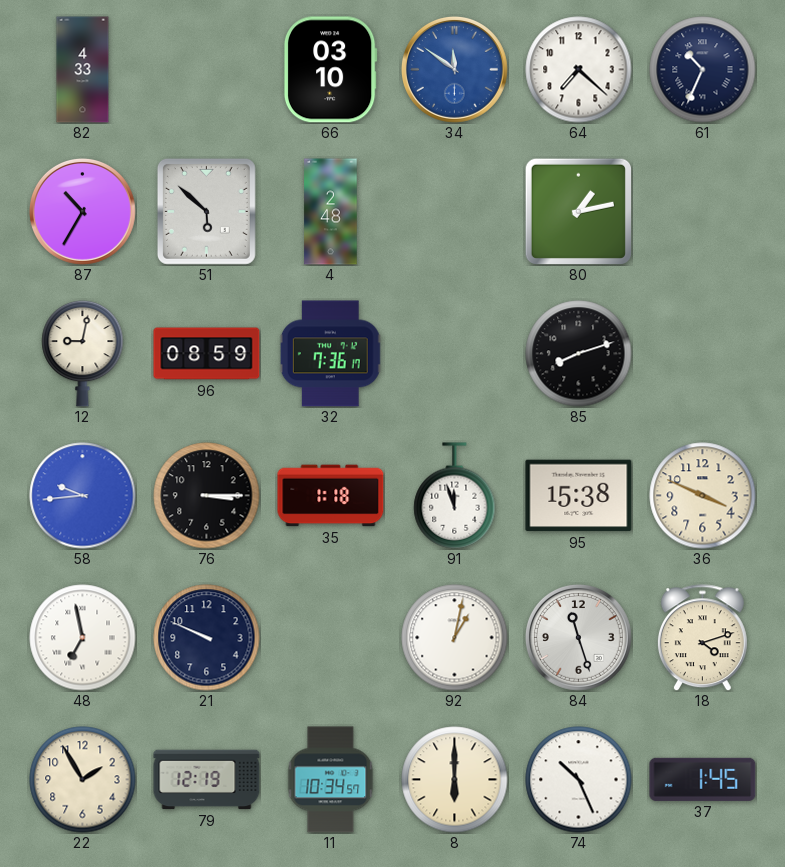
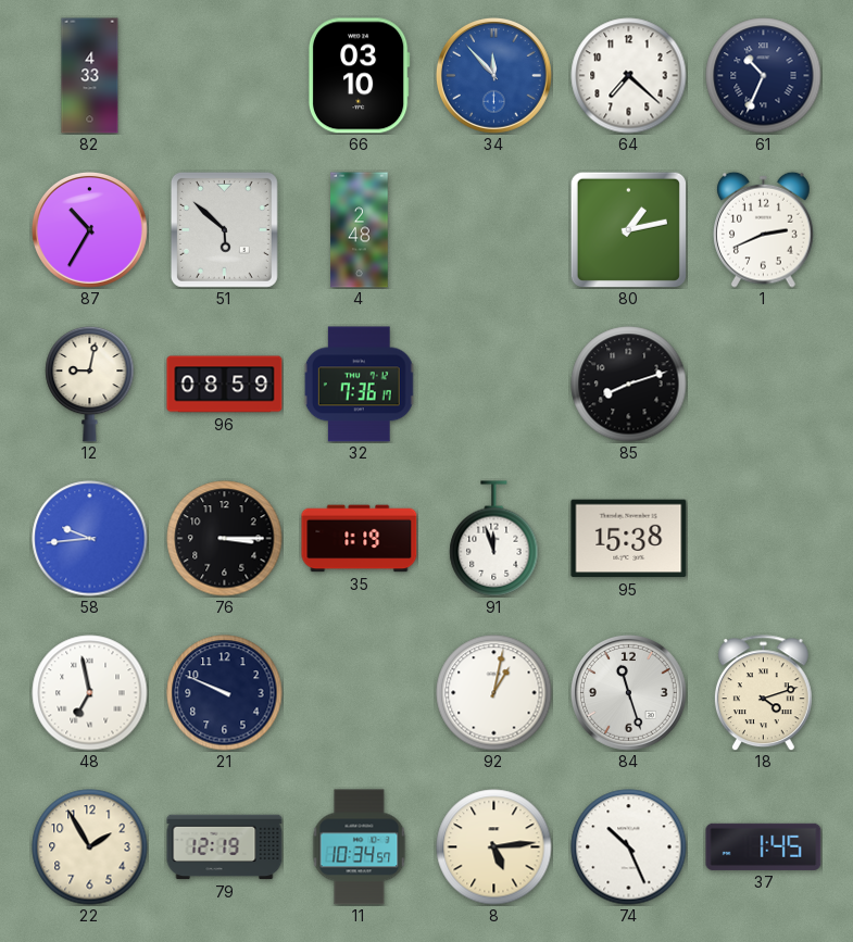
34: 11:51 -> 11:53
1: none -> 2:41
35: 1:18 -> 1:19
36: 3:49 -> none
8: 6:00 -> 5:14
